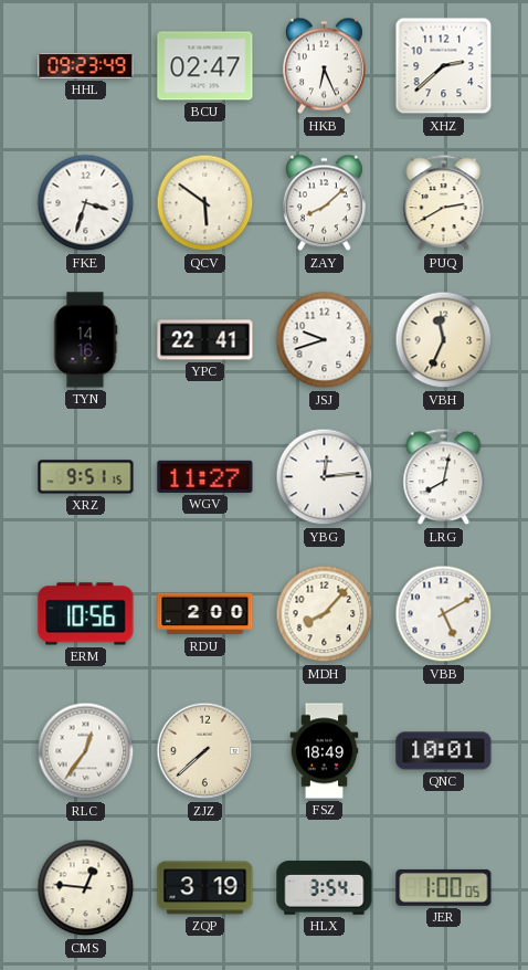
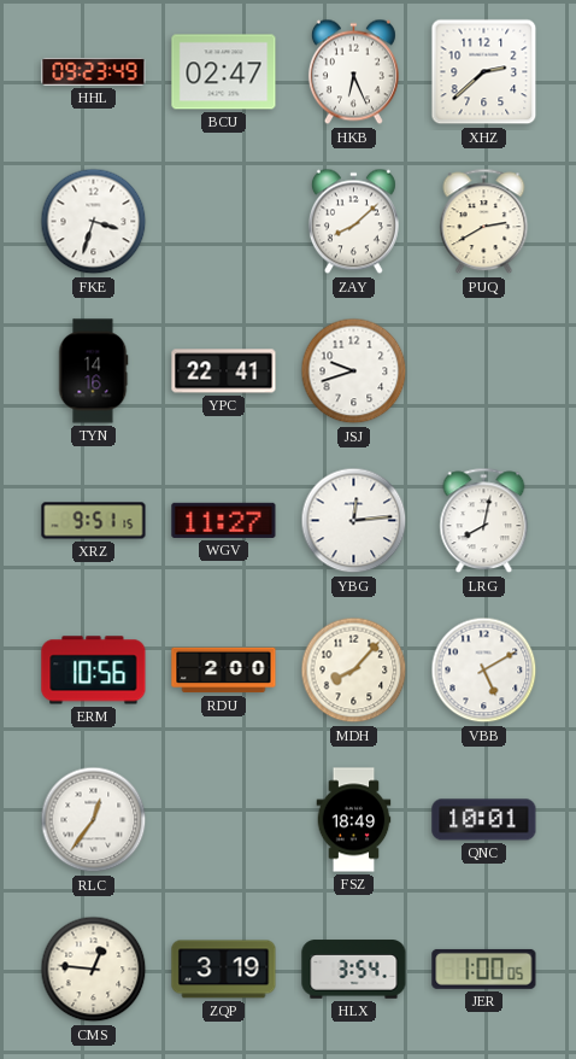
QCV: 5:51 -> none
VBH: 11:34 -> none
ZJZ: 7:38 -> none
